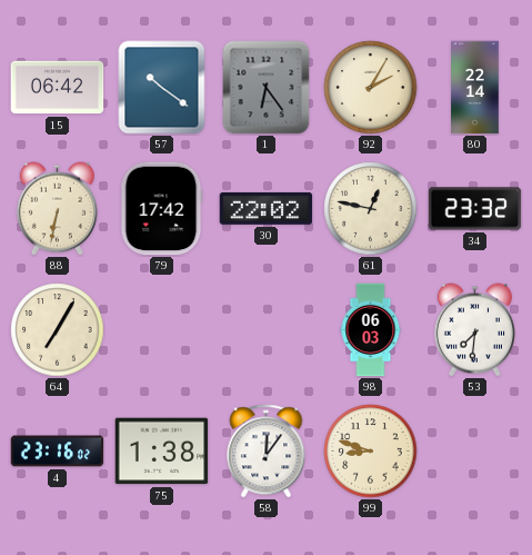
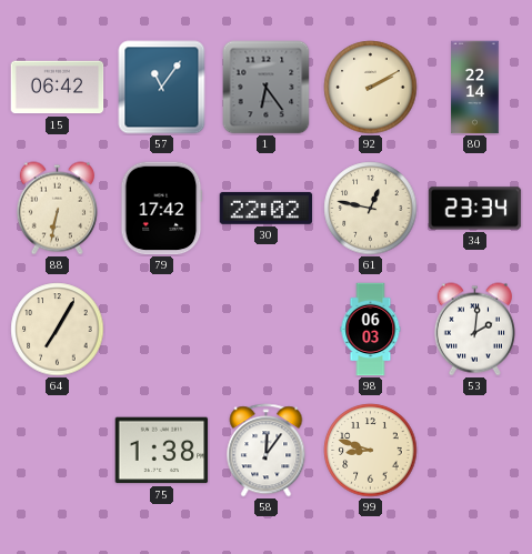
57: 10:21 -> 11:06
92: 2:05 -> 2:10
34: 23:32 -> 23:34
53: 7:31 -> 2:01
4: 23:16 -> none
